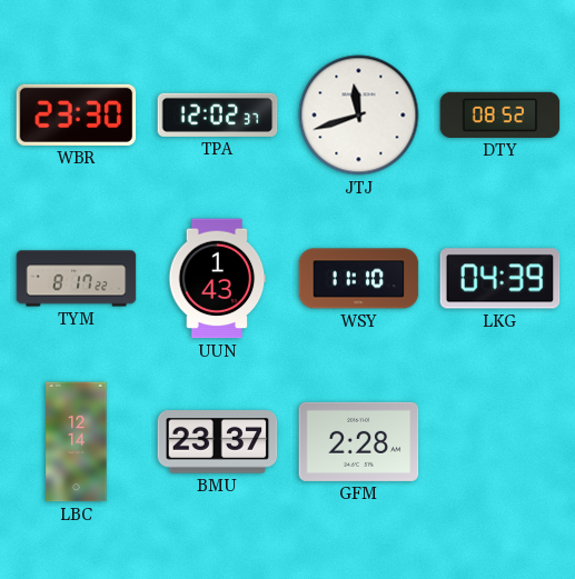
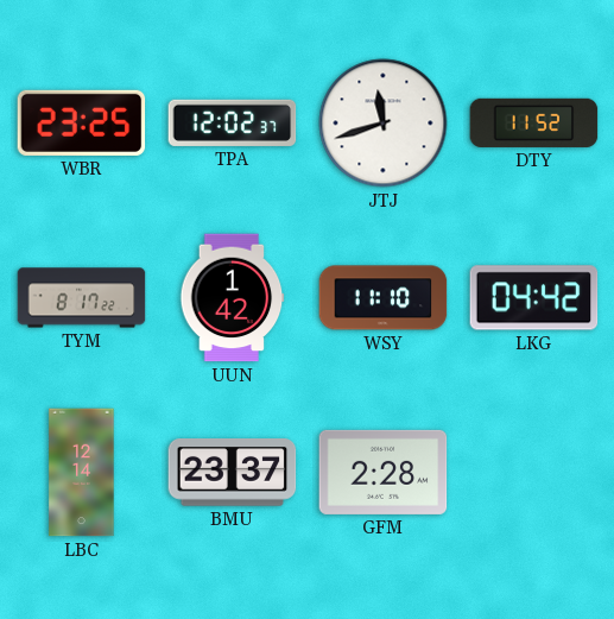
WBR: 23:30 -> 23:25
DTY: 08:52 -> 11:52
UUN: 1:43 -> 1:42
LKG: 04:39 -> 04:42
